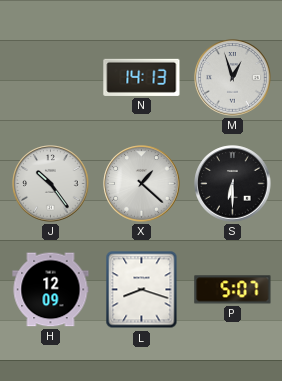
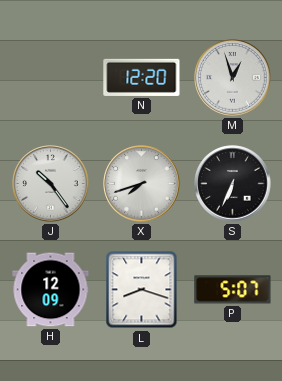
N: 14:13 -> 12:20
X: 1:22 -> 7:42
S: 6:30 -> 6:34
